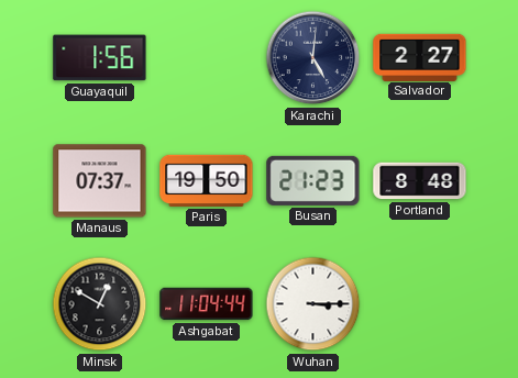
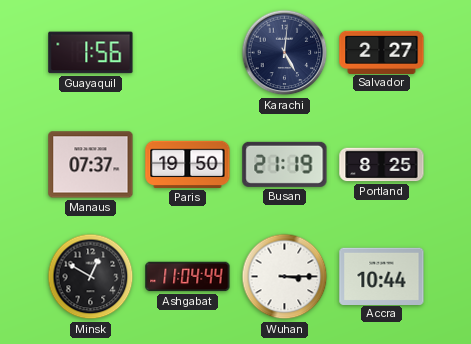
Busan: 21:23 -> 21:19
Portland: 8:48 -> 8:25
Accra: none -> 10:44
